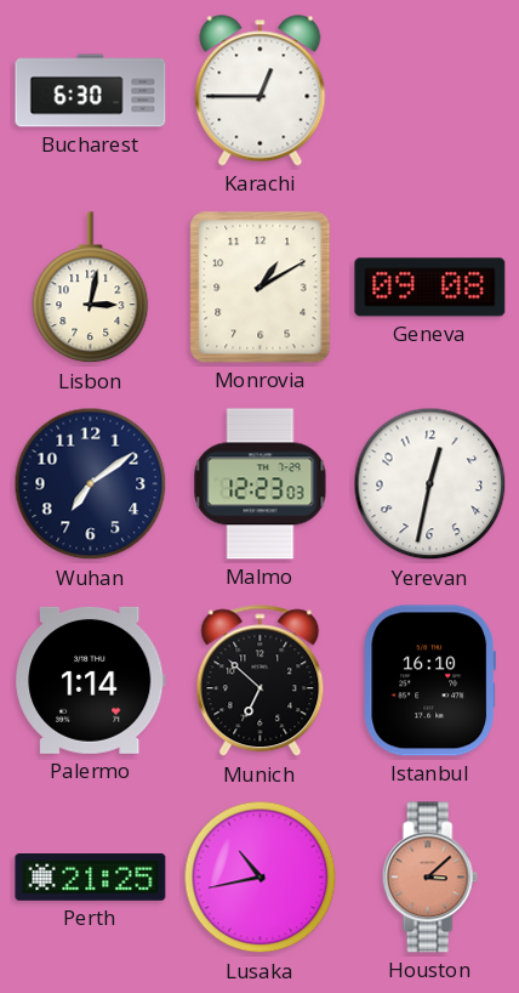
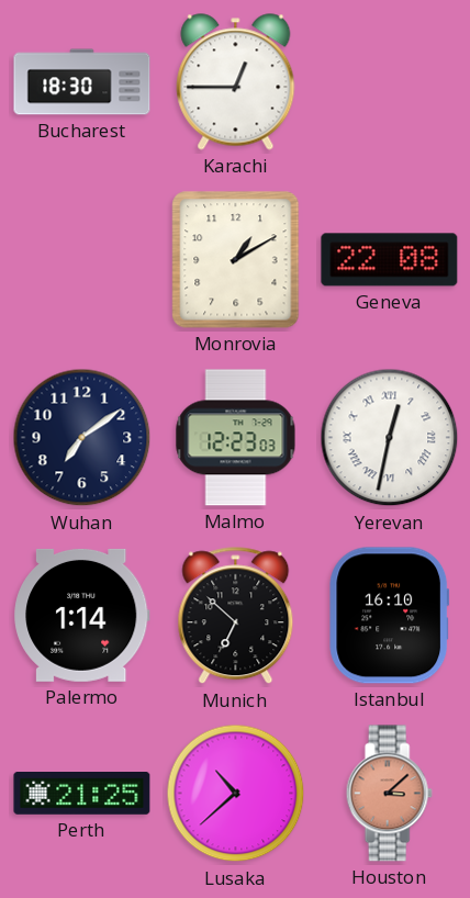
Bucharest: 6:30 -> 18:30
Lisbon: 3:02 -> none
Geneva: 09:08 -> 22:08
Yerevan numerals: Arabic -> Roman
Lusaka: 10:43 -> 10:38
